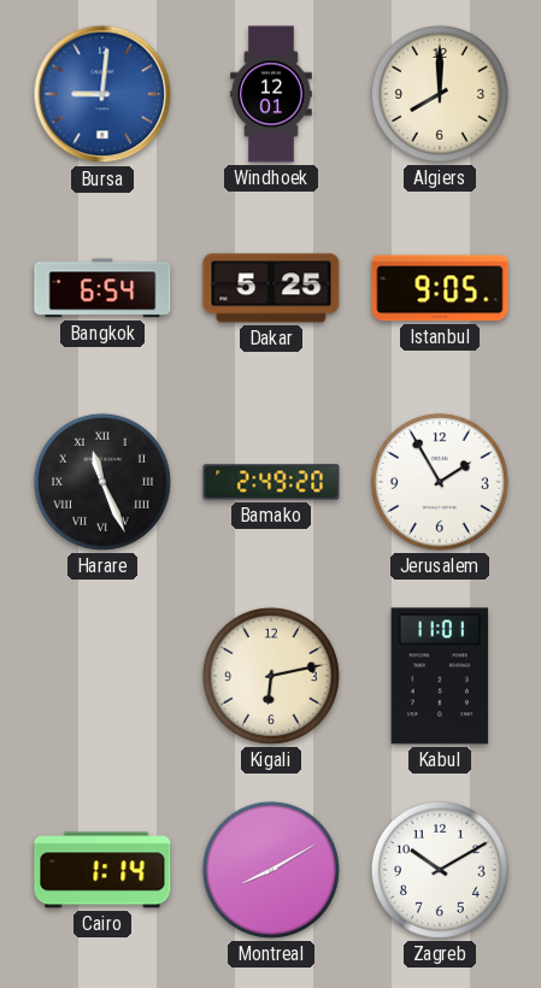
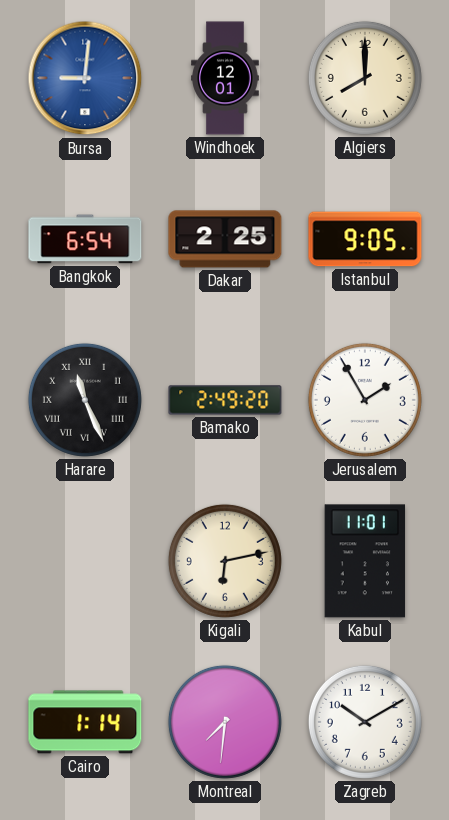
Dakar: 5:25 -> 2:25
Montreal: 8:10 -> 7:31
